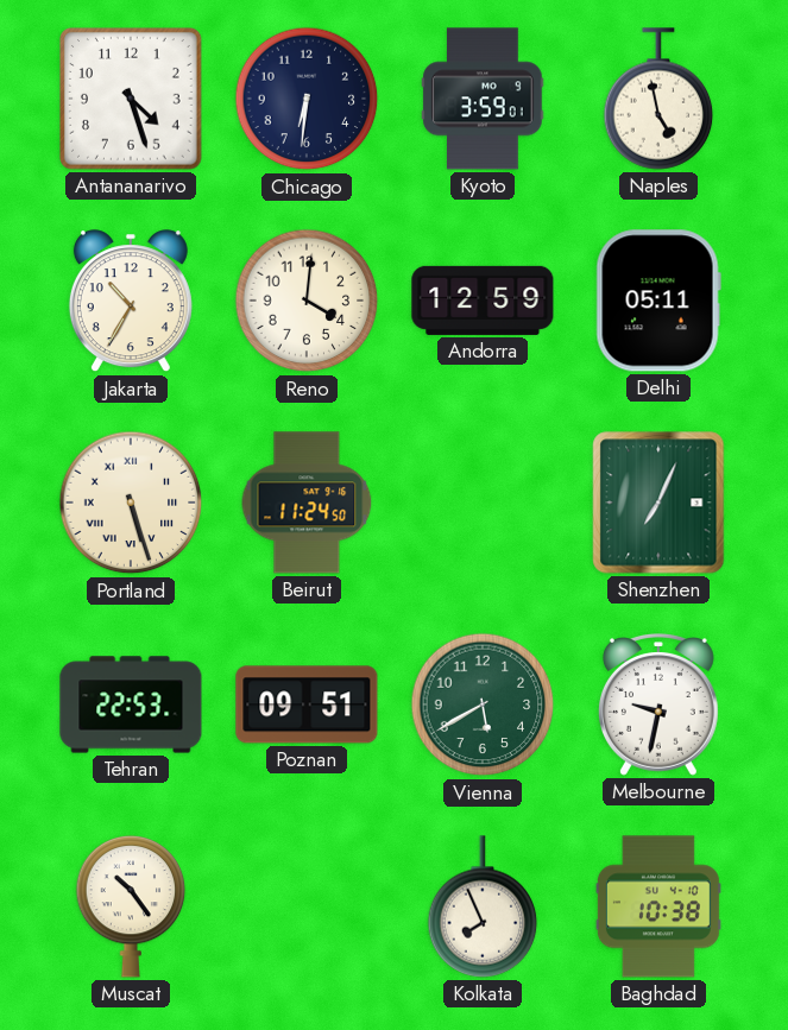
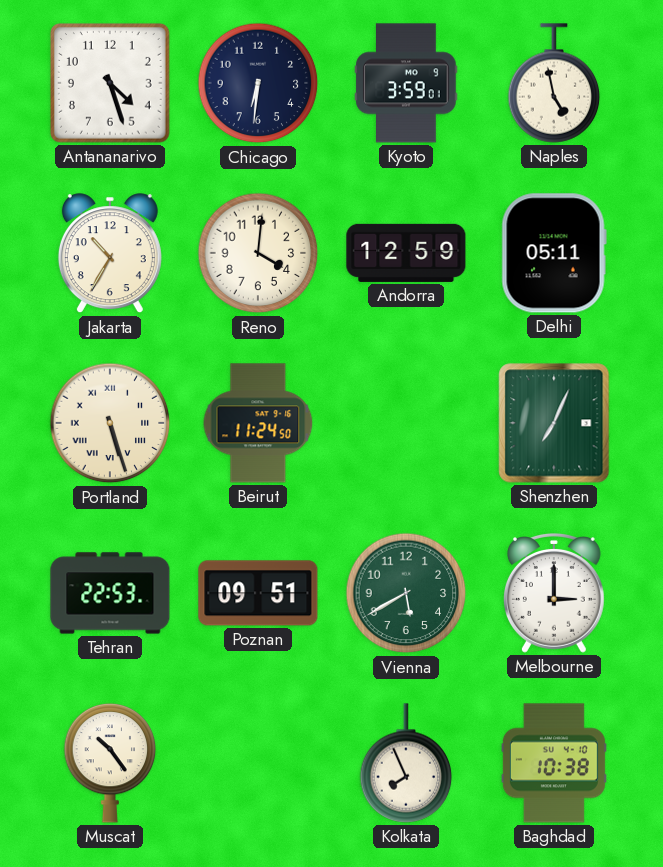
Melbourne: 9:32 -> 3:00
